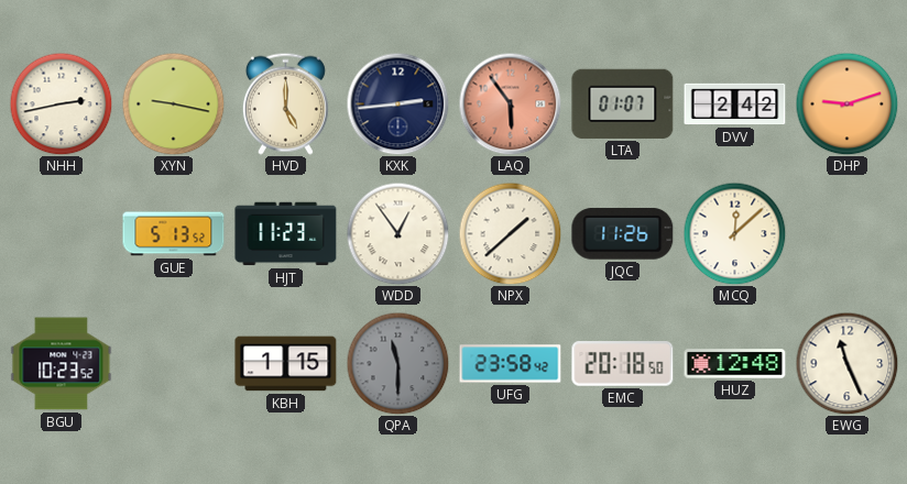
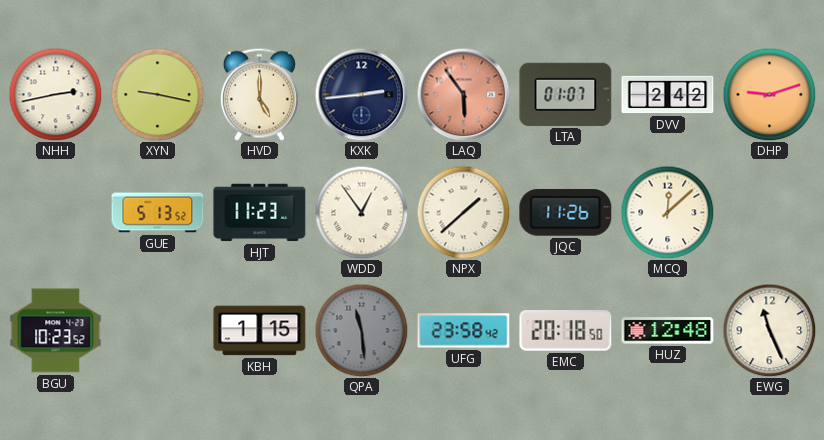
QPA: 11:30 -> 11:29
